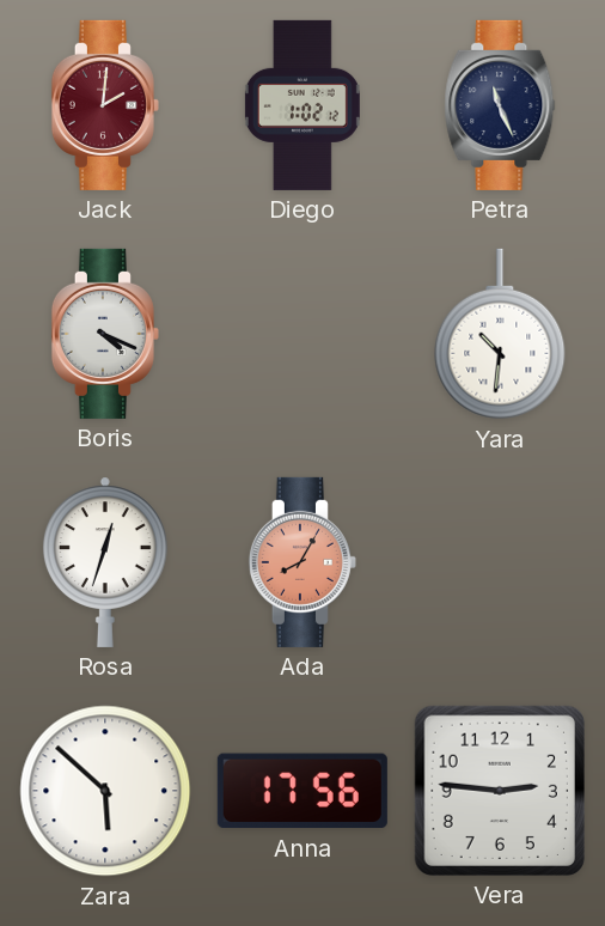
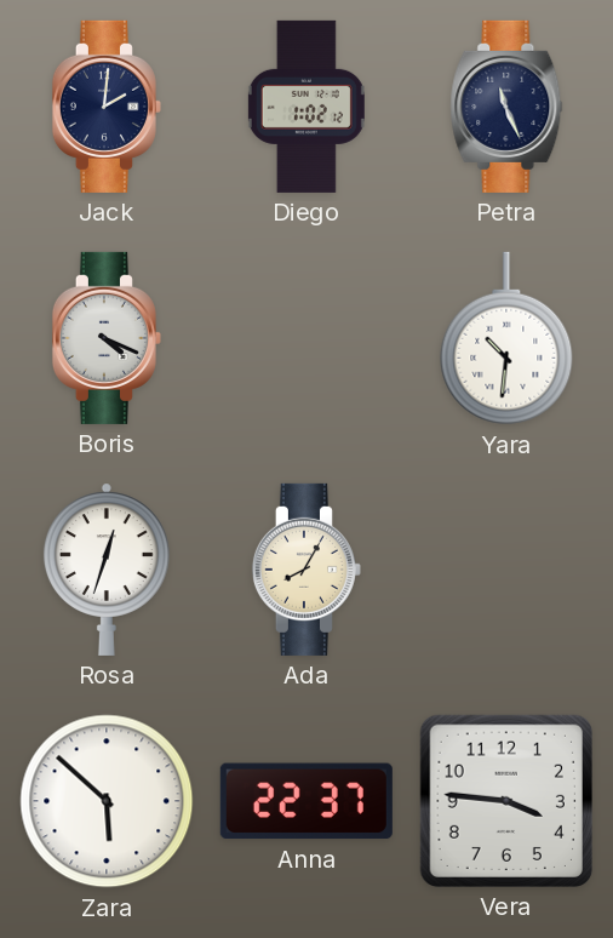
Jack dial: burgundy -> navy
Ada dial: salmon -> cream
Anna: 17:56 -> 22:37
Vera: 2:46 -> 3:46
